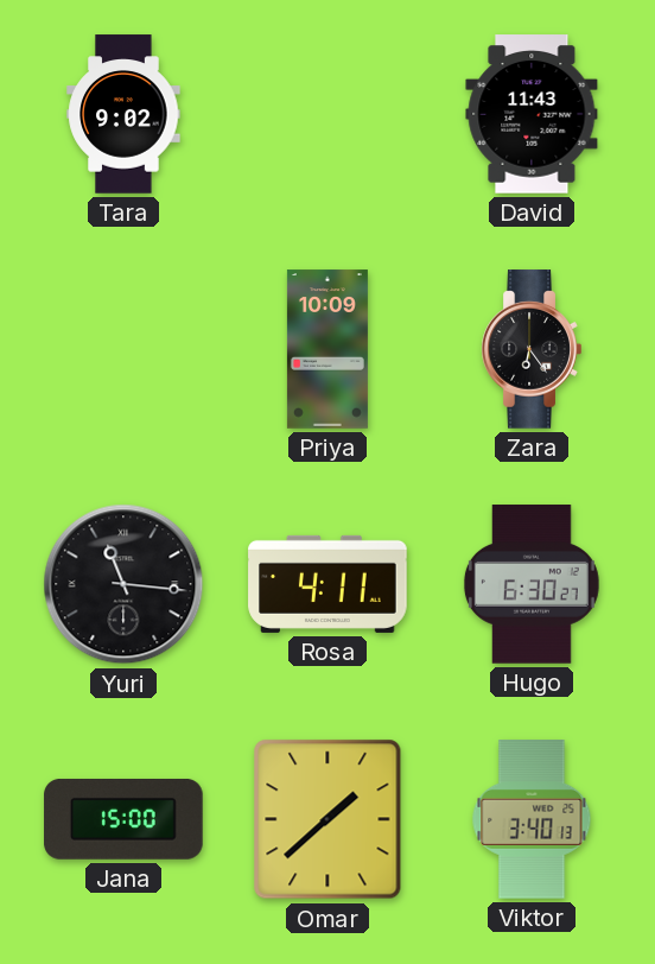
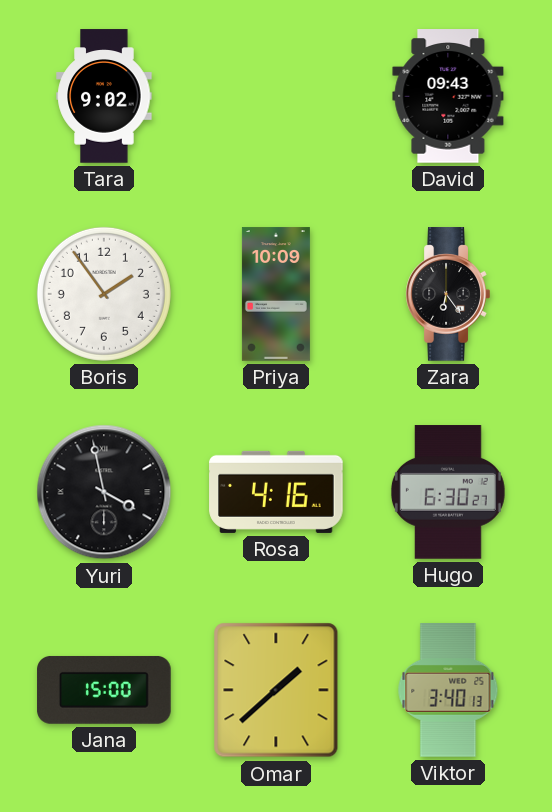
David: 11:43 -> 09:43
Boris: none -> 1:54
Yuri: 11:16 -> 3:58
Rosa: 4:11 -> 4:16
